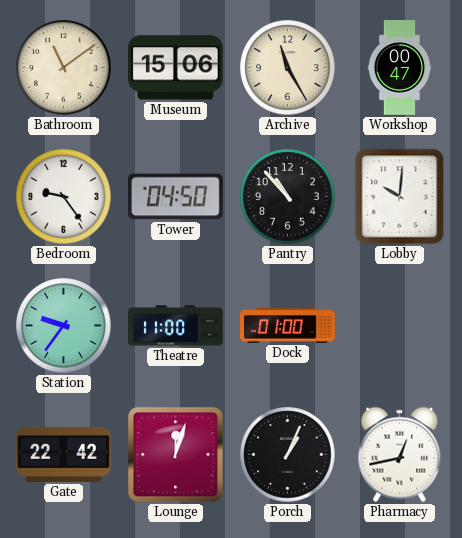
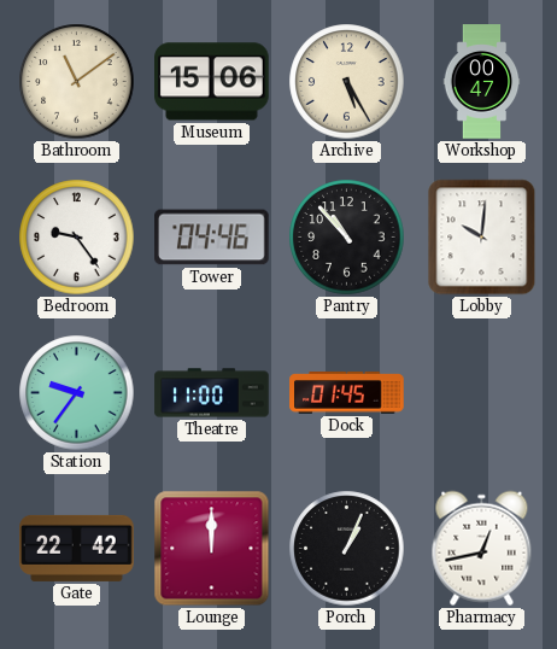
Archive: 11:25 -> 5:25
Tower: 04:50 -> 04:46
Dock: 01:00 -> 01:45
Lounge: 12:03 -> 12:00
